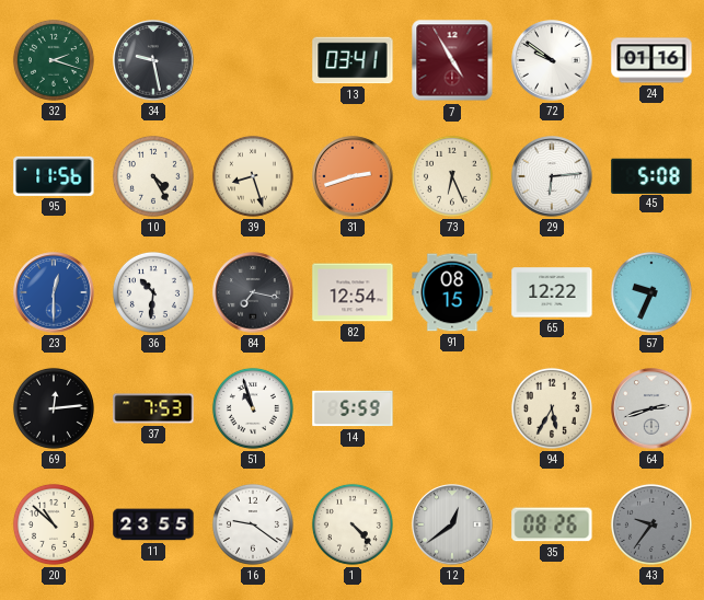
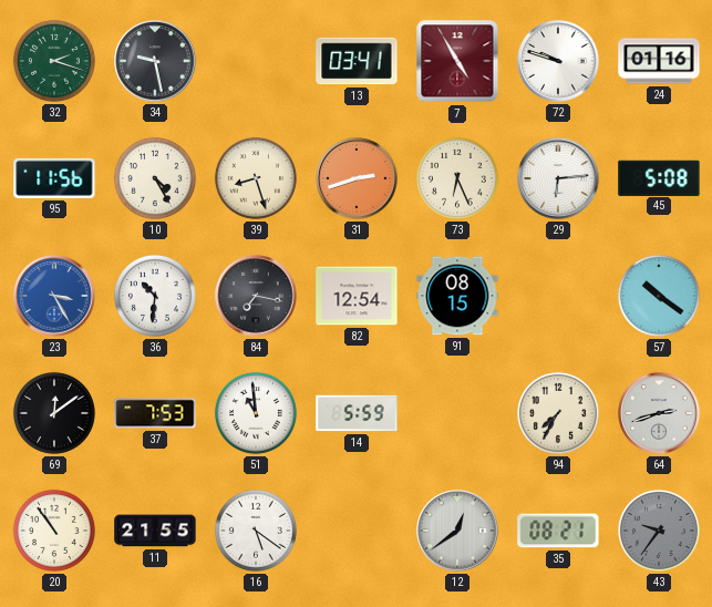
72: 9:51 -> 9:48
23: 12:30 -> 3:25
65: 12:22 -> none
57: 9:34 -> 10:21
69: 12:14 -> 12:09
51: 10:57 -> 10:59
94: 5:35 -> 7:35
20: 10:52 -> 10:54
11: 23:55 -> 21:55
16: 9:21 -> 5:21
1: 4:23 -> none
35: 08:26 -> 08:21
